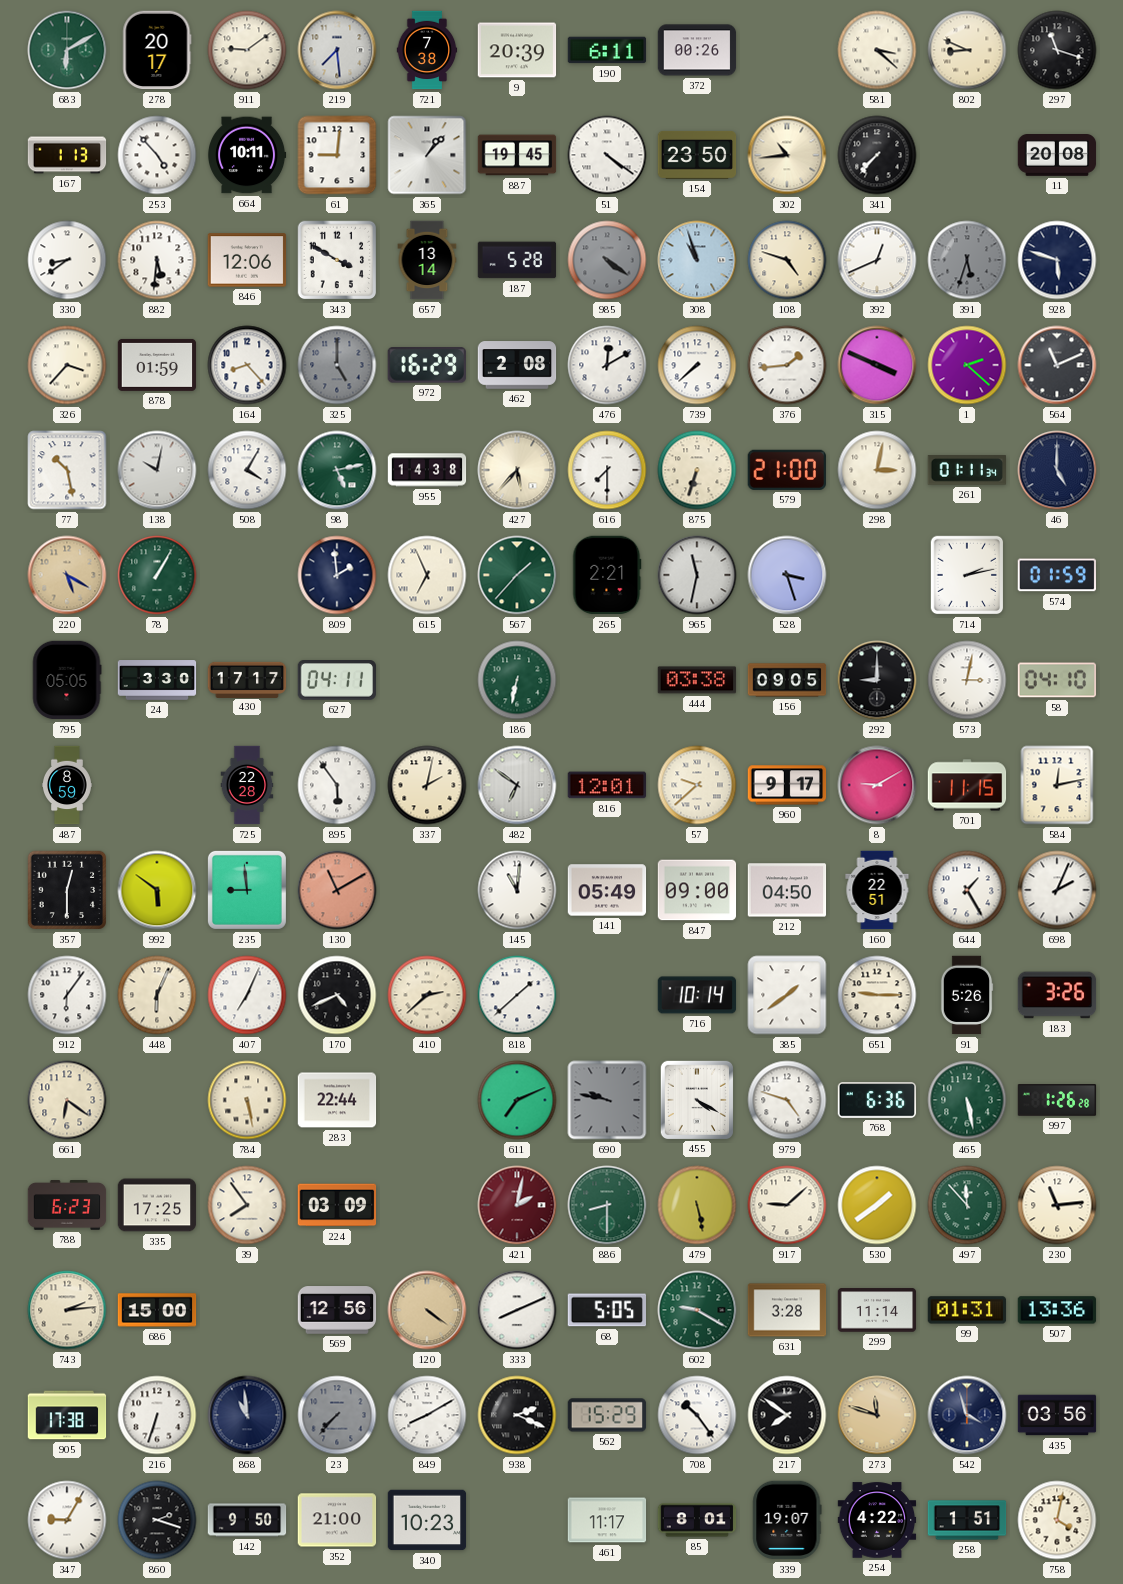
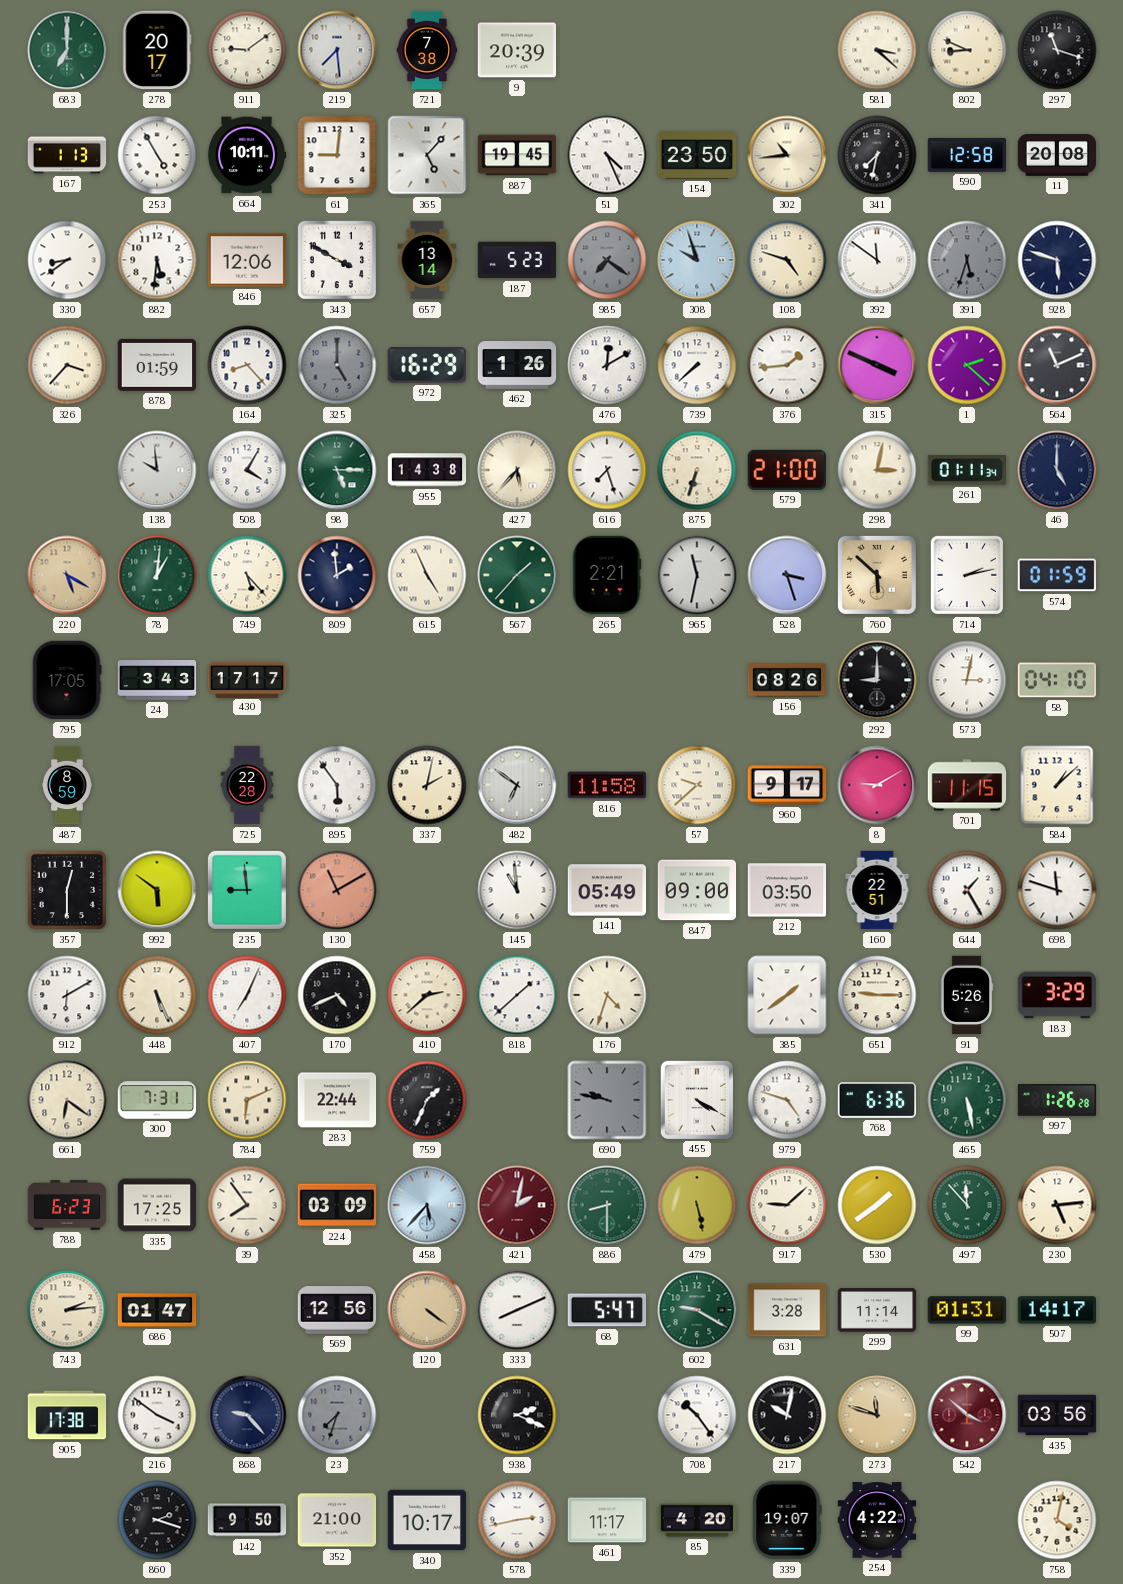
683: 6:10 -> 7:00
190: 6:11 -> none
372: 00:26 -> none
253: 4:53 -> 4:55
365: 1:07 -> 5:07
51: 4:21 -> 4:26
341: 7:37 -> 7:32
590: none -> 12:58
187: 5:28 -> 5:23
985: 4:21 -> 7:21
308: 10:57 -> 9:57
392: 12:41 -> 11:51
462: 2:08 -> 1:26
77: 10:28 -> none
138: 10:02 -> 9:59
98: 5:13 -> 5:15
616: 7:30 -> 7:27
78: 1:05 -> 1:01
749: none -> 5:23
615: 6:56 -> 4:56
760: none -> 5:52
795: 05:05 -> 17:05
24: 3:30 -> 3:43
627: 04:11 -> none
186: 6:32 -> none
444: 03:38 -> none
156: 09:05 -> 08:26
816: 12:01 -> 11:58
584: 12:13 -> 1:08
145: 11:01 -> 10:59
212: 04:50 -> 03:50
698: 2:04 -> 11:48
912: 6:06 -> 6:10
448: 6:04 -> 5:26
176: none -> 4:33
716: 10:14 -> none
183: 3:26 -> 3:29
300: none -> 7:31
784: 5:28 -> 6:11
759: none -> 1:34
611: 7:11 -> none
458: none -> 5:37
230: 11:14 -> 5:14
686: 15:00 -> 01:47
68: 5:05 -> 5:47
507: 13:36 -> 14:17
216: 6:33 -> 3:51
868: 10:59 -> 9:23
23: 7:37 -> 7:33
849: 8:10 -> none
562: 15:29 -> none
217: 7:51 -> 10:02
542: 3:57 -> 3:52
542 dial: navy -> burgundy
347: 9:05 -> none
340: 10:23 -> 10:17
578: none -> 2:43
85: 8:01 -> 4:20
258: 1:51 -> none
